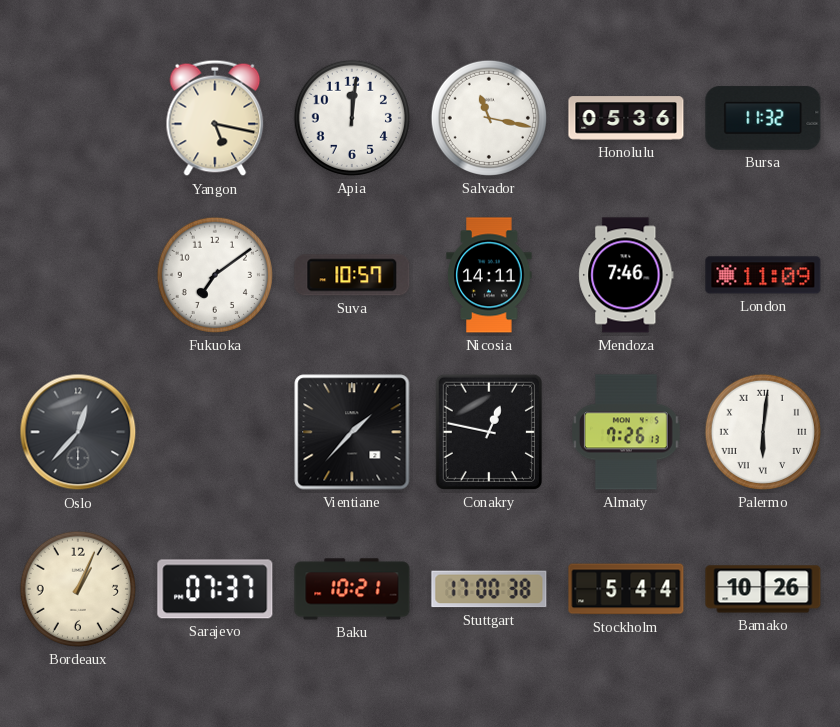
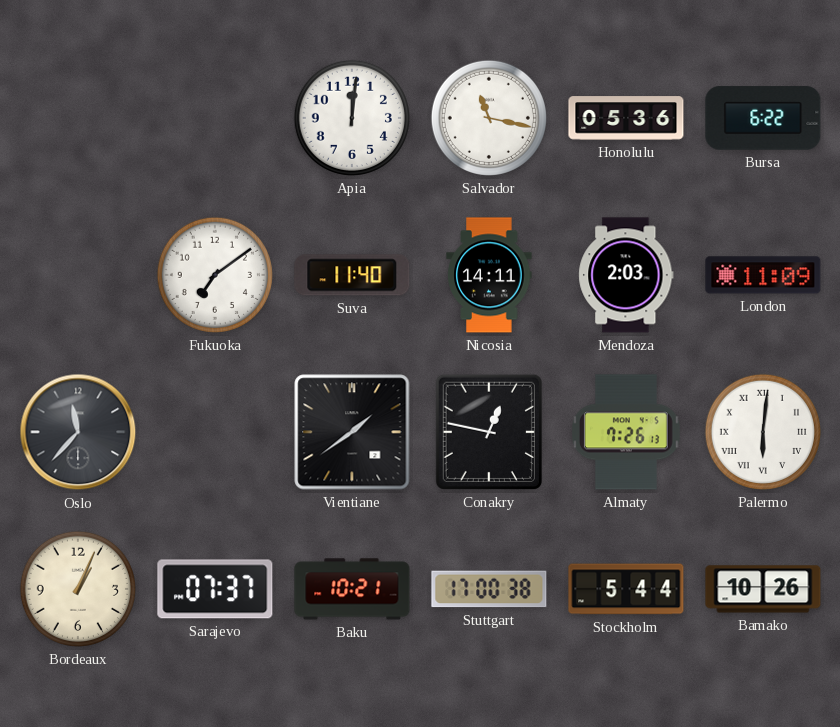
Yangon: 5:17 -> none
Bursa: 11:32 -> 6:22
Suva: 10:57 -> 11:40
Mendoza: 7:46 -> 2:03
Oslo: 12:37 -> 11:37
Vientiane: 1:37 -> 1:39
